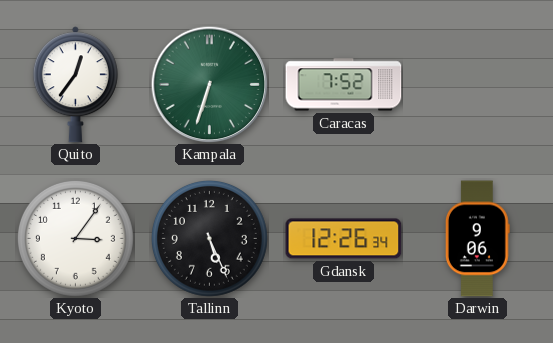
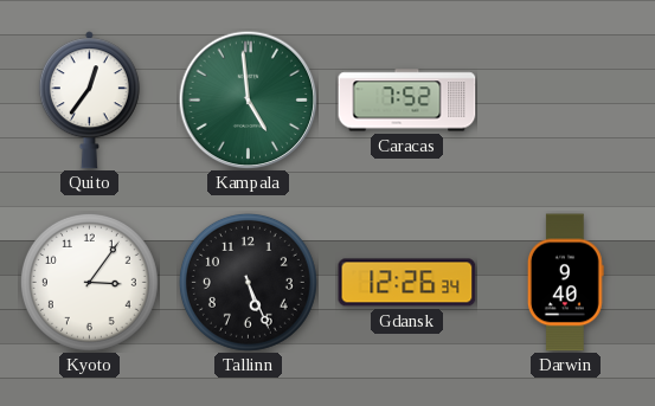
Kampala: 6:33 -> 4:59
Darwin: 9:06 -> 9:40
